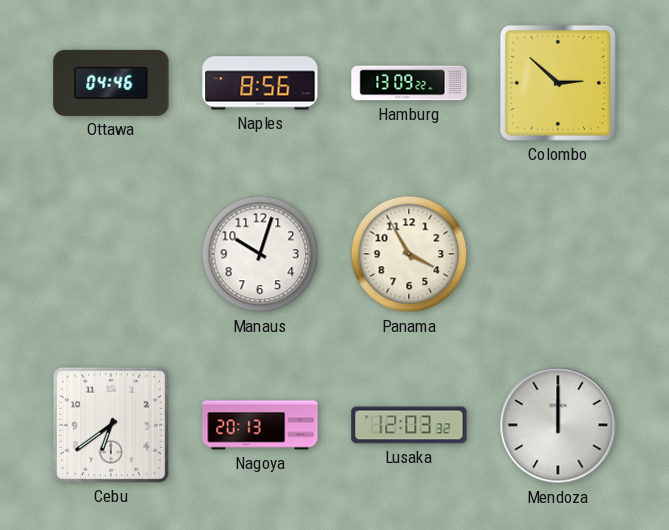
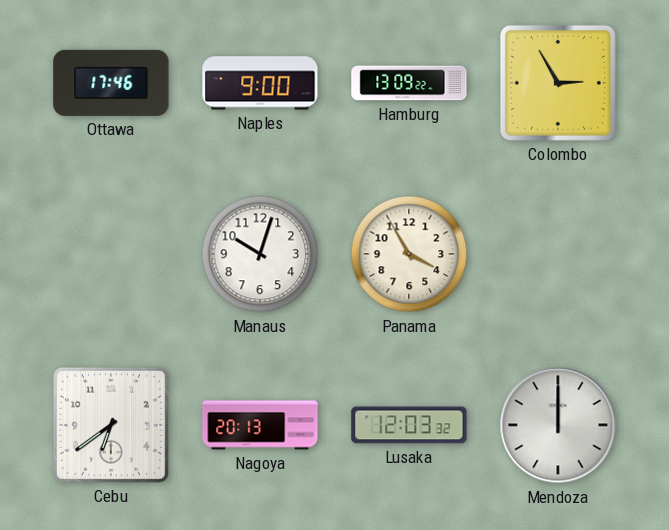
Ottawa: 04:46 -> 17:46
Naples: 8:56 -> 9:00
Colombo: 2:52 -> 2:55
